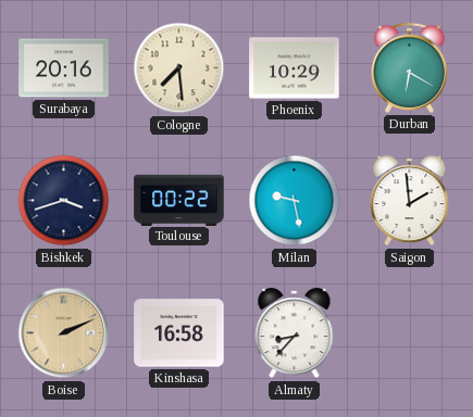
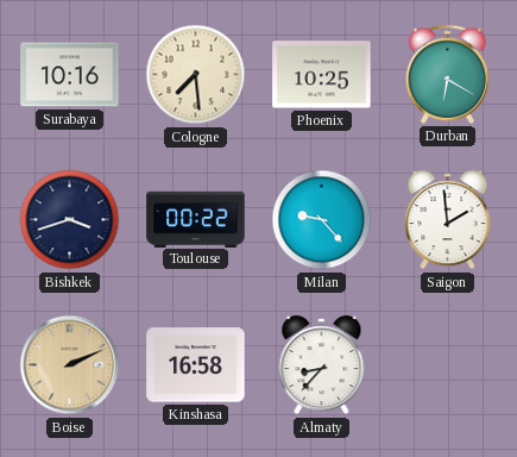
Surabaya: 20:16 -> 10:16
Phoenix: 10:29 -> 10:25
Milan: 9:28 -> 9:23
